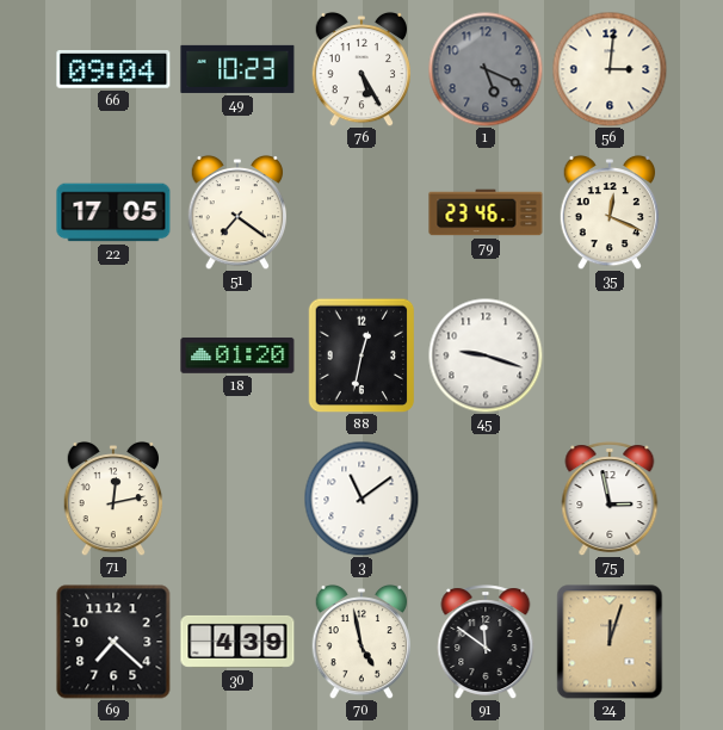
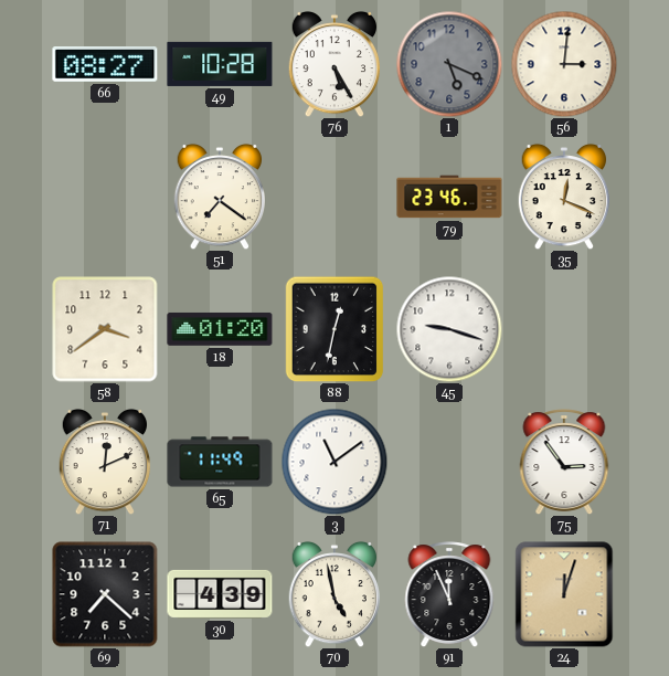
66: 09:04 -> 08:27
49: 10:23 -> 10:28
22: 17:05 -> none
58: none -> 3:39
71: 12:13 -> 12:11
65: none -> 11:49
75: 2:58 -> 2:54
91: 11:51 -> 11:56
